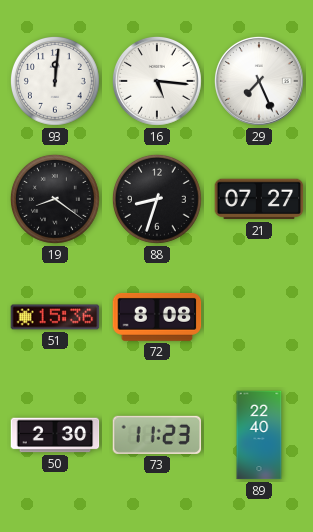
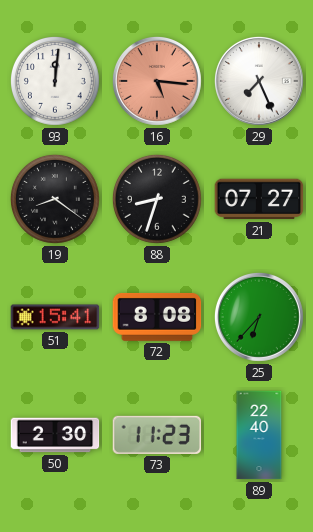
16 dial: white -> salmon
51: 15:36 -> 15:41
25: none -> 6:37
